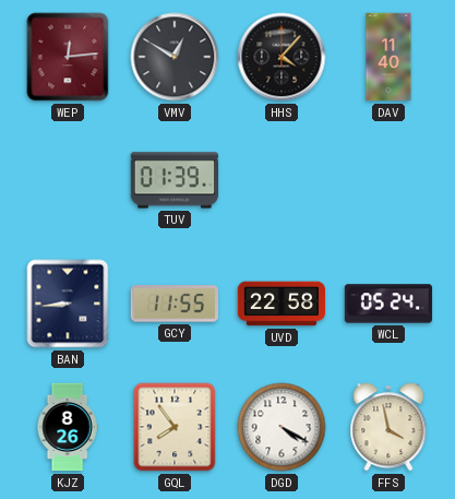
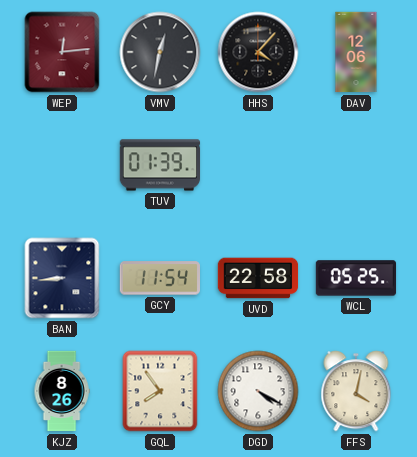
VMV: 12:50 -> 12:32
DAV: 11:40 -> 12:06
GCY: 11:55 -> 11:54
WCL: 05:24 -> 05:25
FFS: 3:58 -> 4:02
